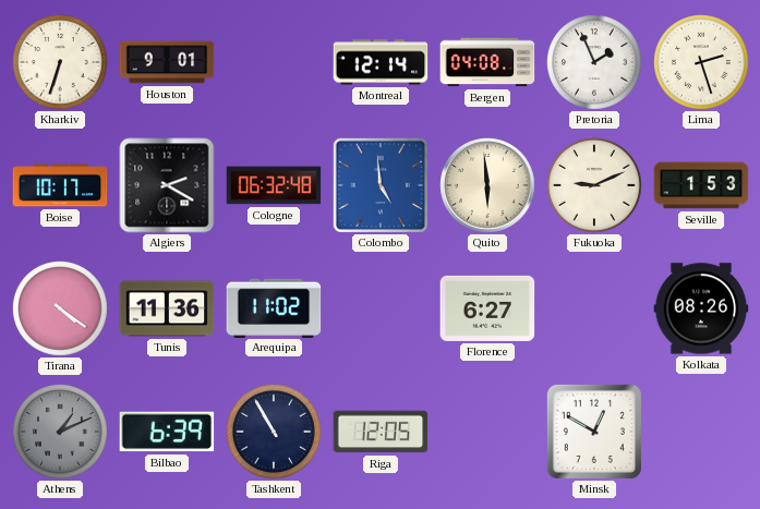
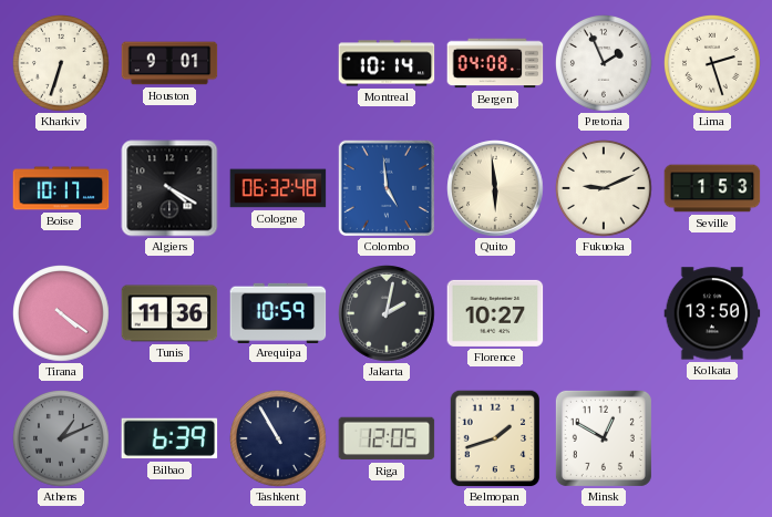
Montreal: 12:14 -> 10:14
Algiers: 2:20 -> 4:20
Arequipa: 11:02 -> 10:59
Jakarta: none -> 2:02
Florence: 6:27 -> 10:27
Kolkata: 08:26 -> 13:50
Belmopan: none -> 1:42
